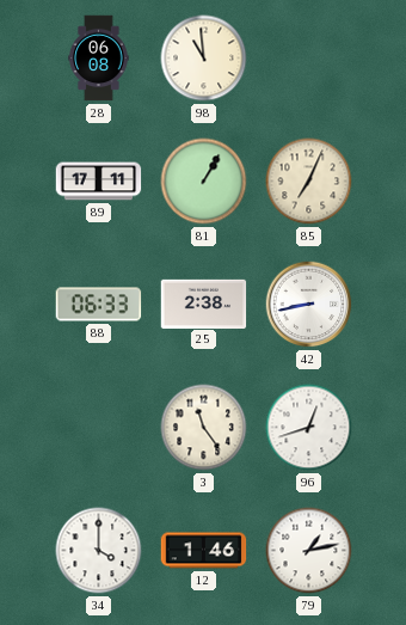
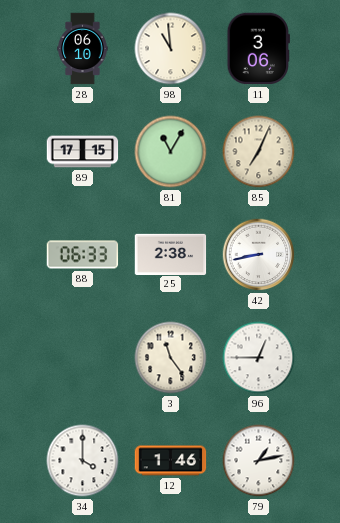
28: 06:08 -> 06:10
11: none -> 3:06
89: 17:11 -> 17:15
81: 1:05 -> 11:05
96: 12:42 -> 12:45
